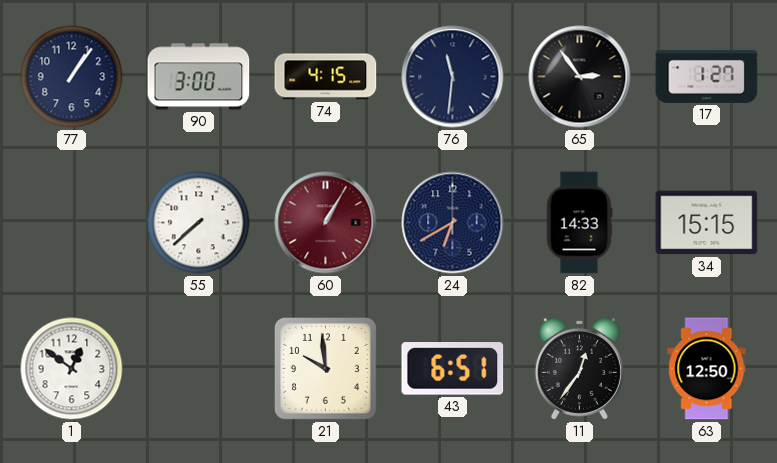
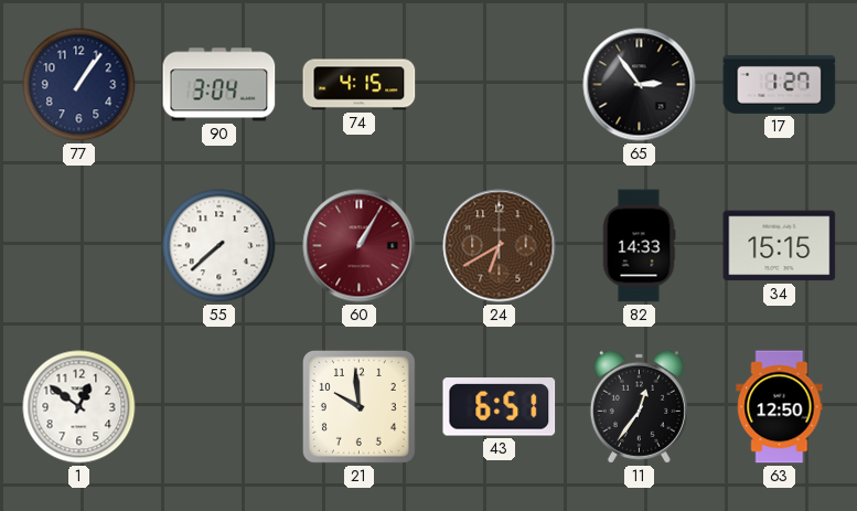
90: 3:00 -> 3:04
76: 11:31 -> none
24 dial: navy -> brown
